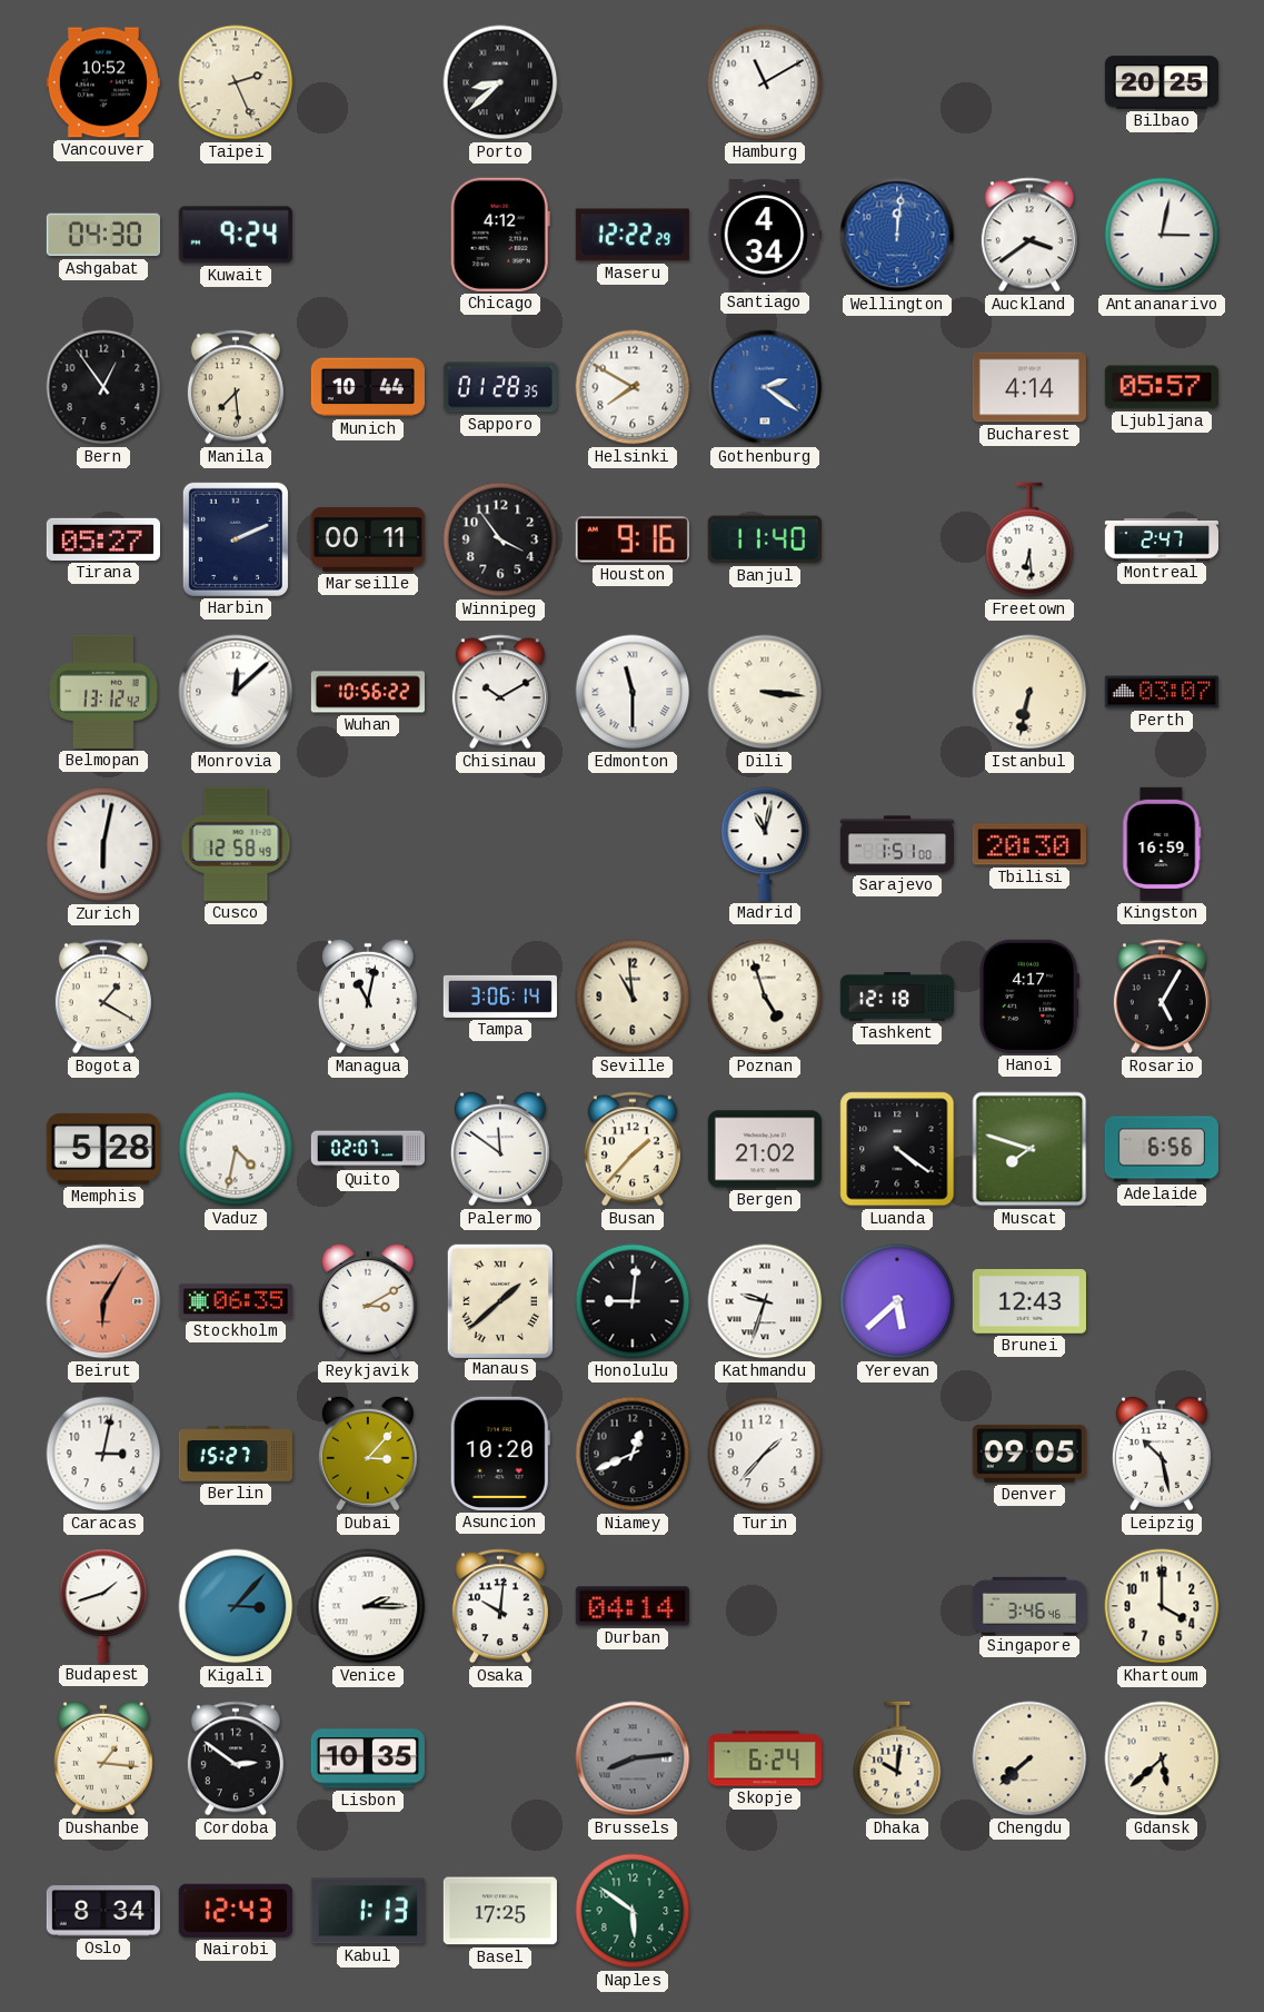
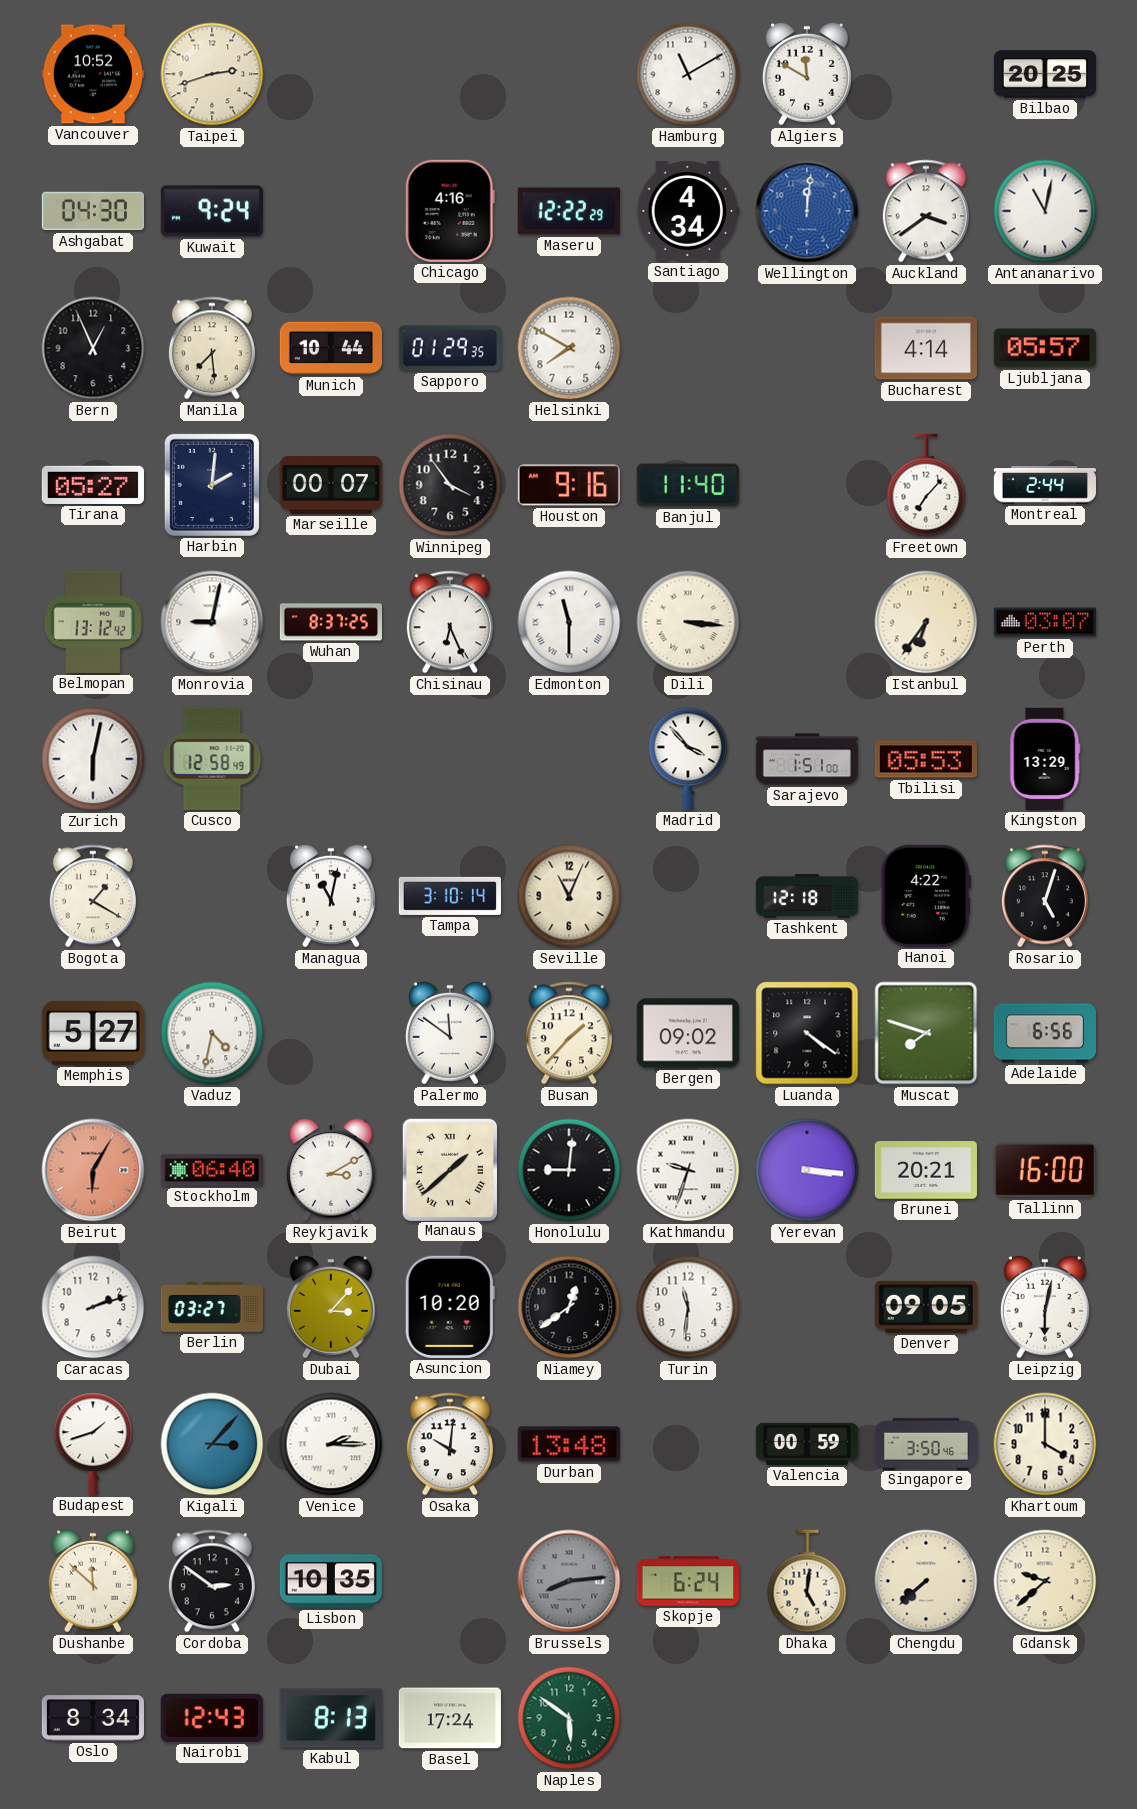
Taipei: 2:26 -> 2:42
Porto: 8:38 -> none
Algiers: none -> 11:50
Chicago: 4:12 -> 4:16
Antananarivo: 3:02 -> 11:02
Bern: 12:54 -> 12:56
Sapporo: 01:28 -> 01:29
Gothenburg: 2:21 -> none
Harbin: 2:11 -> 2:01
Marseille: 00:11 -> 00:07
Freetown: 6:29 -> 7:07
Montreal: 2:47 -> 2:44
Monrovia: 12:08 -> 9:02
Wuhan: 10:56 -> 8:37
Chisinau: 10:10 -> 6:26
Istanbul: 6:32 -> 6:36
Madrid: 11:02 -> 3:53
Tbilisi: 20:30 -> 05:53
Kingston: 16:59 -> 13:29
Tampa: 3:06 -> 3:10
Seville: 10:59 -> 11:04
Poznan: 4:57 -> none
Hanoi: 4:17 -> 4:22
Rosario: 5:05 -> 5:03
Memphis: 5:28 -> 5:27
Quito: 02:07 -> none
Bergen: 21:02 -> 09:02
Stockholm: 06:35 -> 06:40
Yerevan: 5:38 -> 3:16
Brunei: 12:43 -> 20:21
Tallinn: none -> 16:00
Caracas: 3:02 -> 2:12
Berlin: 15:27 -> 03:27
Niamey: 12:41 -> 12:39
Turin: 1:37 -> 11:31
Leipzig: 10:28 -> 6:02
Durban: 04:14 -> 13:48
Valencia: none -> 00:59
Singapore: 3:46 -> 3:50
Dushanbe: 1:16 -> 11:52
Dhaka: 10:01 -> 5:01
Gdansk: 5:38 -> 9:38
Kabul: 1:13 -> 8:13
Basel: 17:25 -> 17:24
